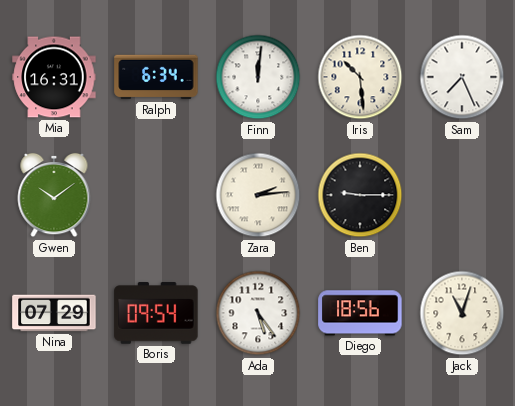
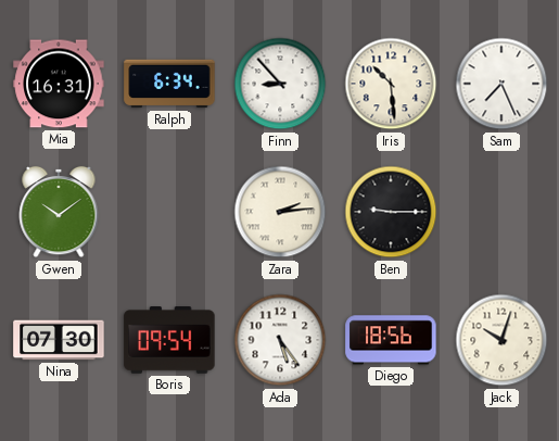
Finn: 12:01 -> 8:53
Nina: 07:29 -> 07:30
Jack: 11:03 -> 10:03
